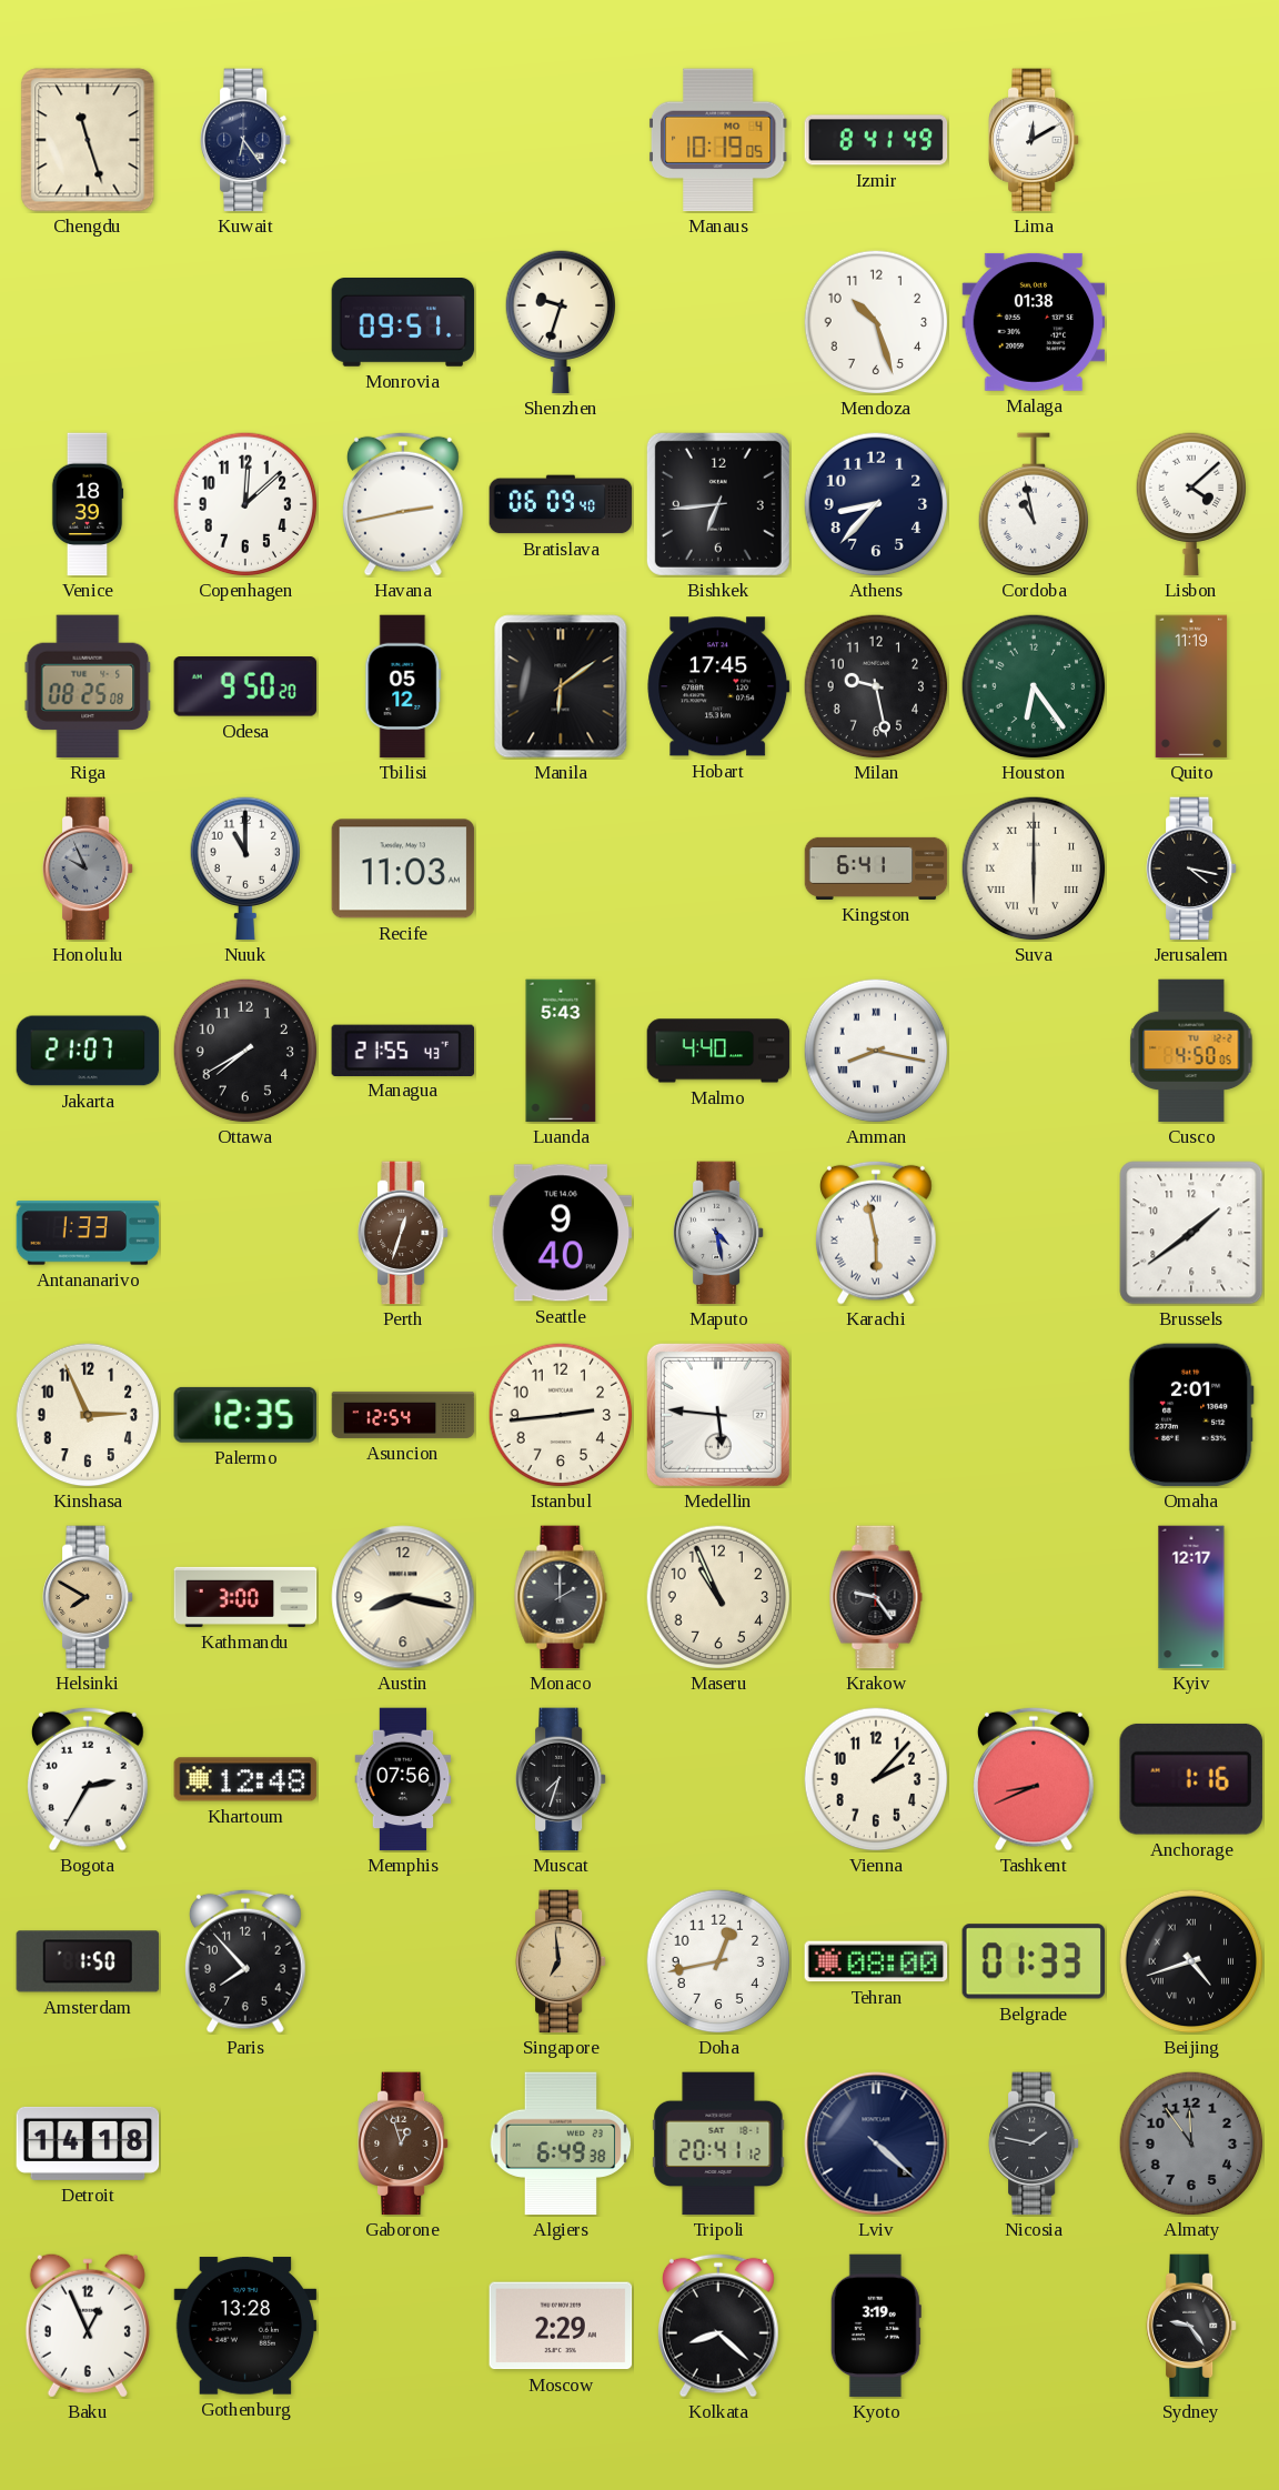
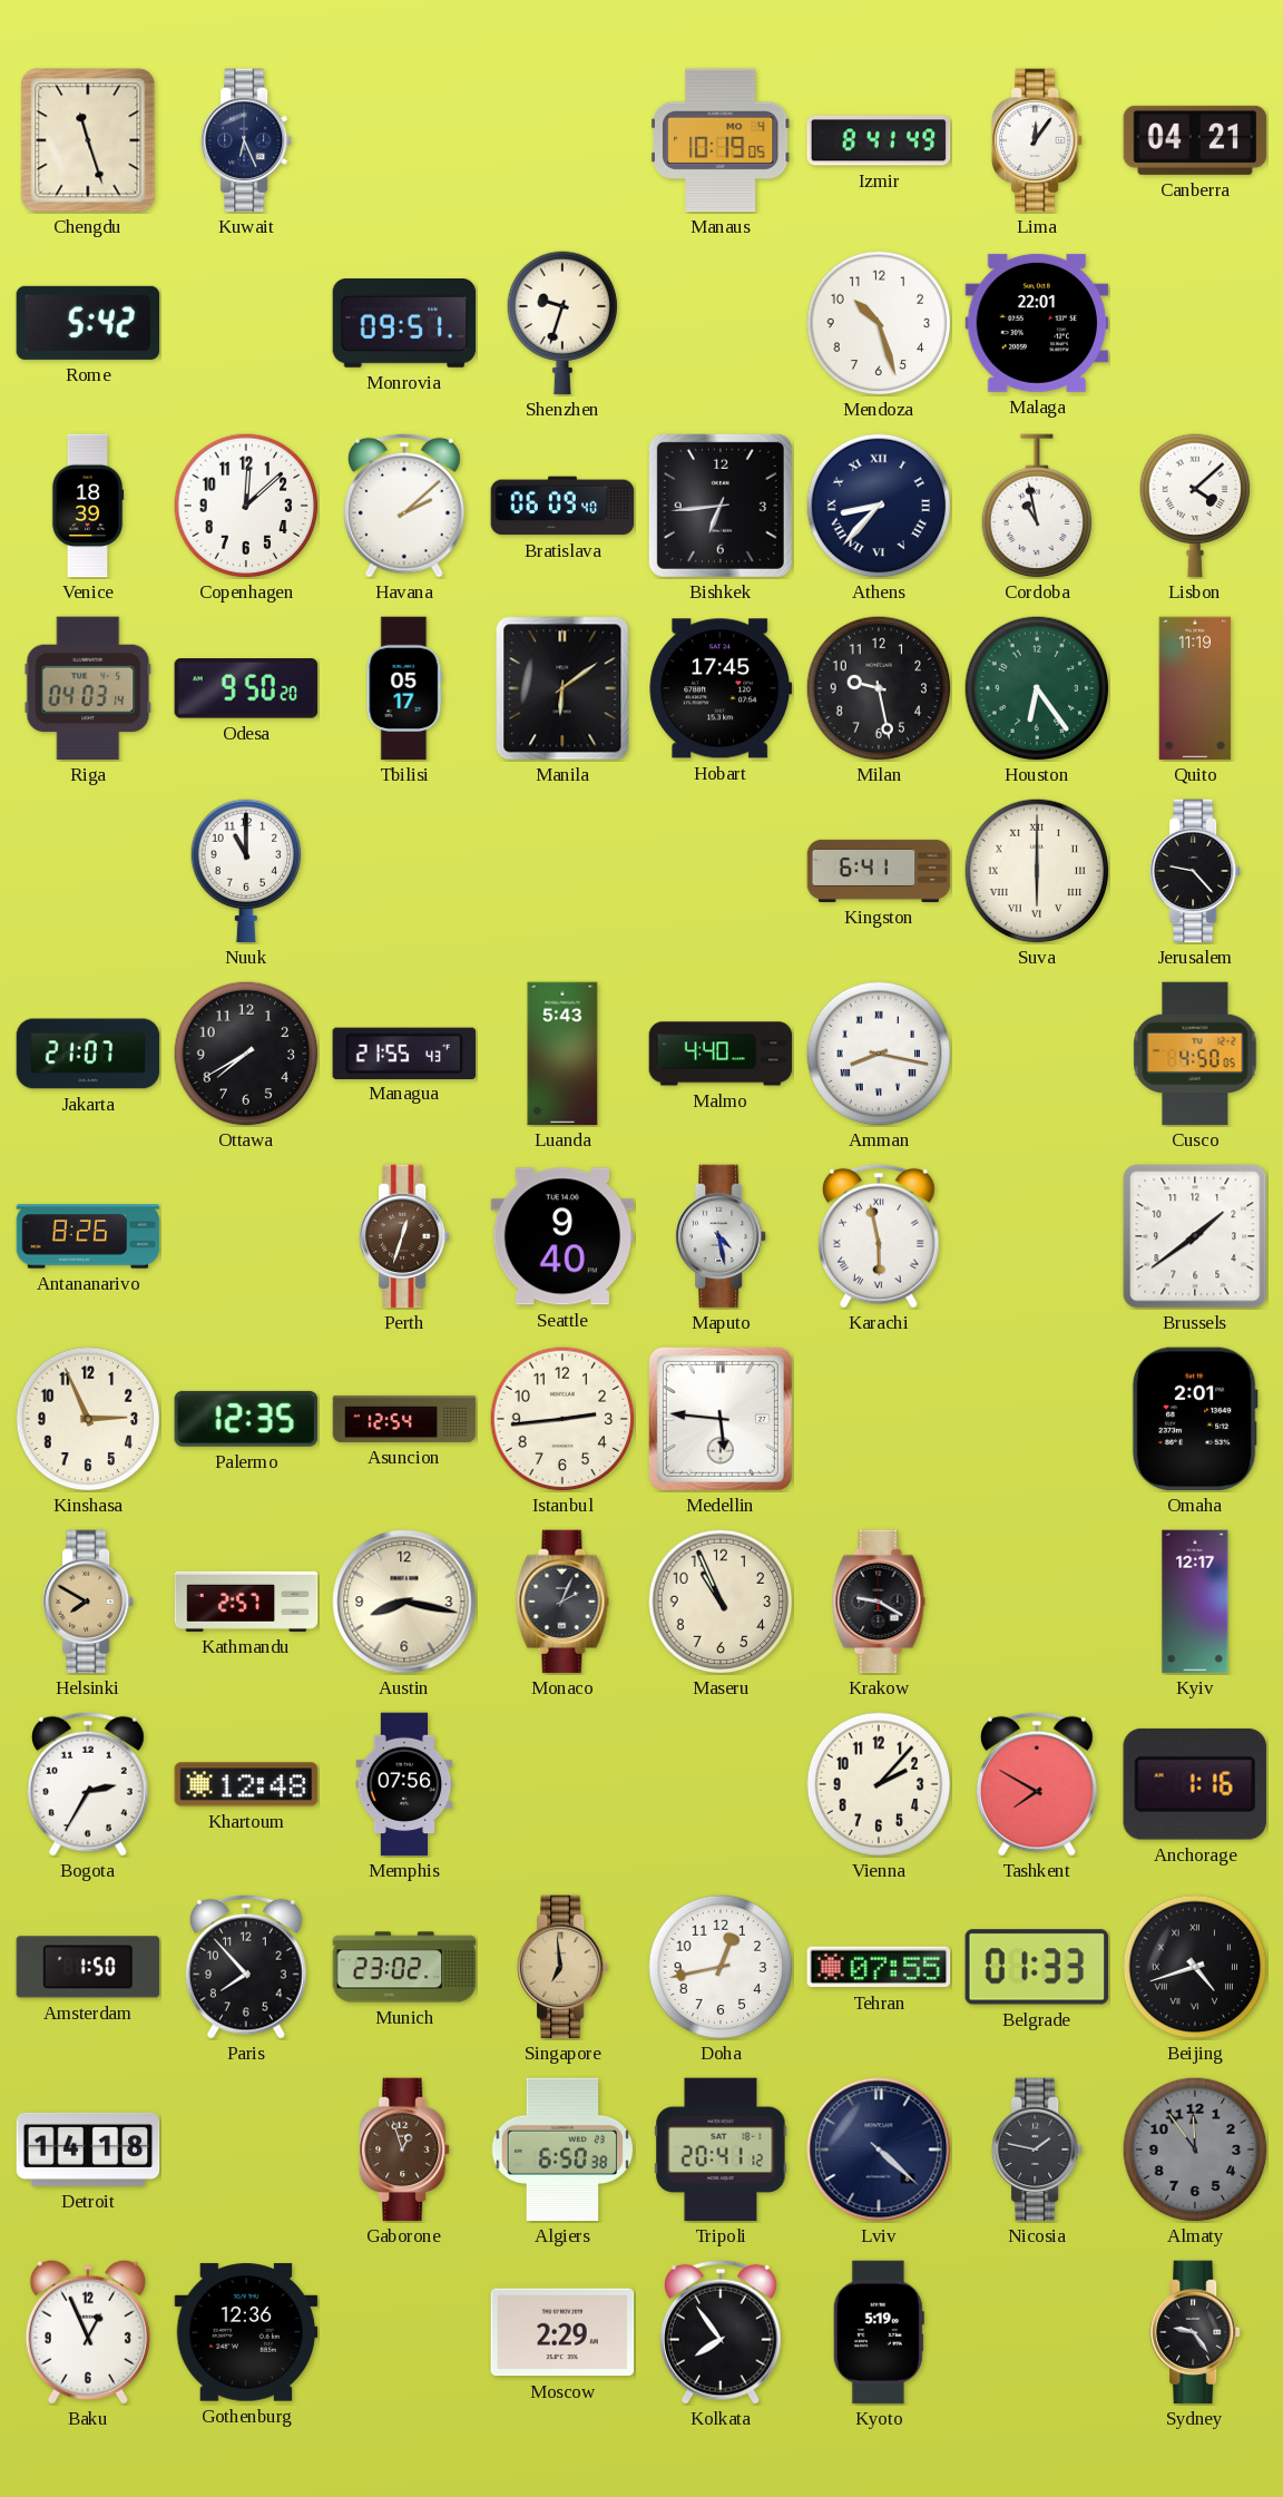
Kuwait: 6:24 -> 6:26
Lima: 12:10 -> 12:06
Canberra: none -> 04:21
Rome: none -> 5:42
Malaga: 01:38 -> 22:01
Havana: 2:43 -> 2:08
Athens numerals: Arabic -> Roman
Riga: 08:25 -> 04:03
Tbilisi: 05:12 -> 05:17
Honolulu: 9:56 -> none
Recife: 11:03 -> none
Jerusalem: 4:17 -> 9:23
Antananarivo: 1:33 -> 8:26
Kathmandu: 3:00 -> 2:57
Monaco: 2:00 -> 2:04
Krakow: 9:24 -> 9:20
Muscat: 7:33 -> none
Tashkent: 8:41 -> 7:50
Munich: none -> 23:02
Tehran: 08:00 -> 07:55
Algiers: 6:49 -> 6:50
Gothenburg: 13:28 -> 12:36
Kolkata: 8:22 -> 7:54
Kyoto: 3:19 -> 5:19
